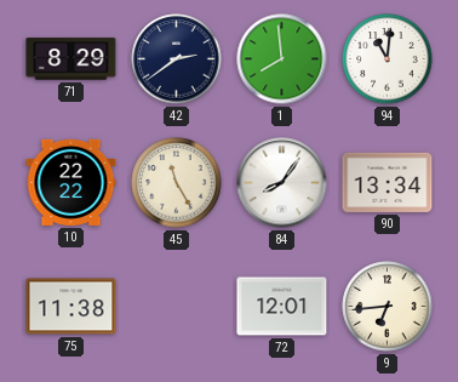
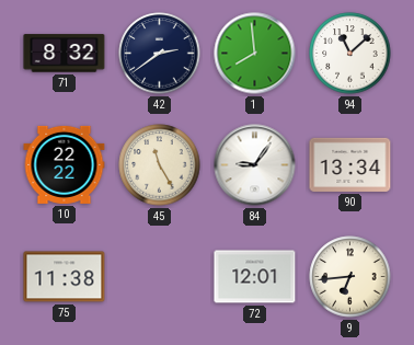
71: 8:29 -> 8:32
94: 11:01 -> 11:08
84: 8:06 -> 9:06
